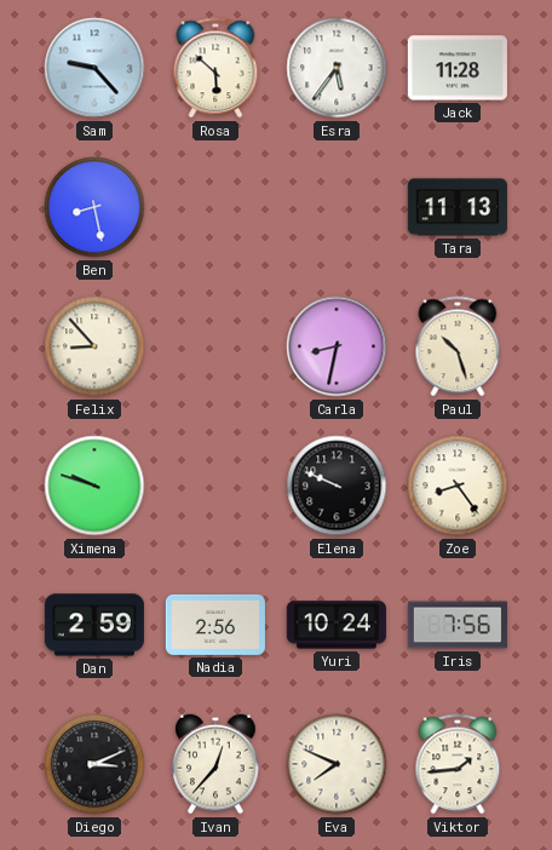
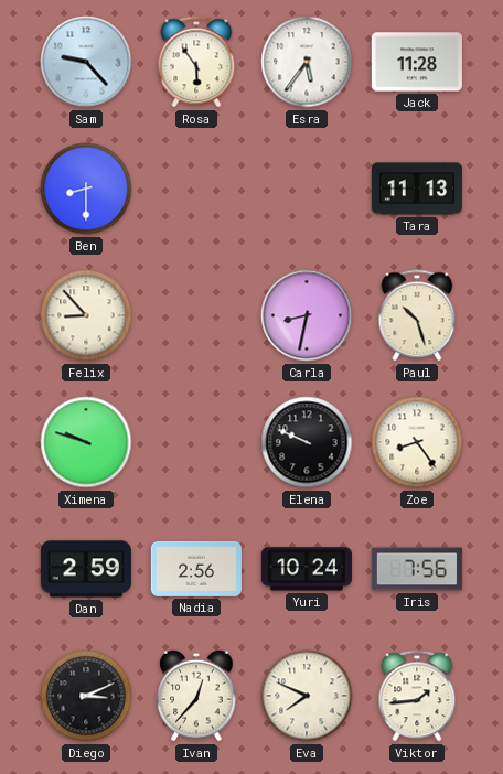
Rosa: 5:52 -> 5:54
Ben: 8:28 -> 8:30
